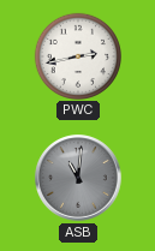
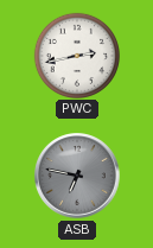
ASB: 11:01 -> 6:47
